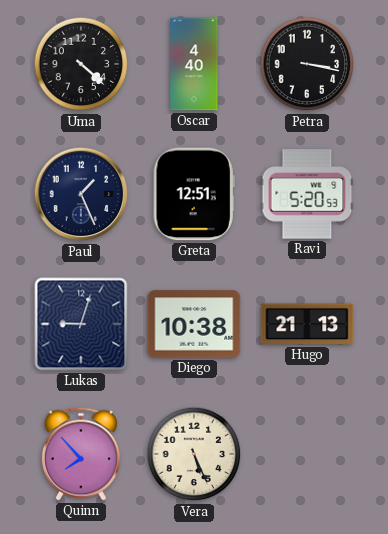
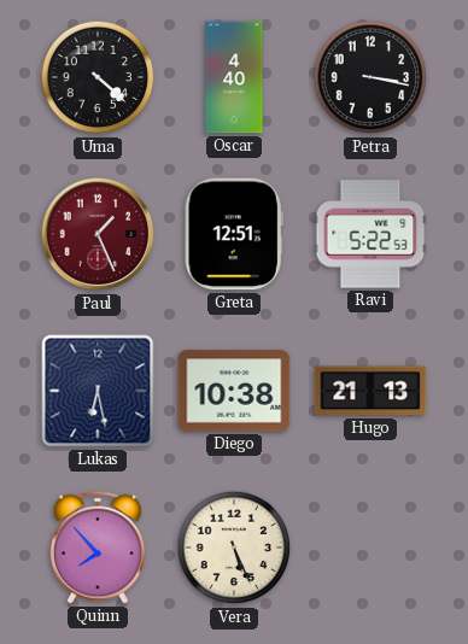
Paul dial: navy -> burgundy
Ravi: 5:20 -> 5:22
Lukas: 9:03 -> 6:28
